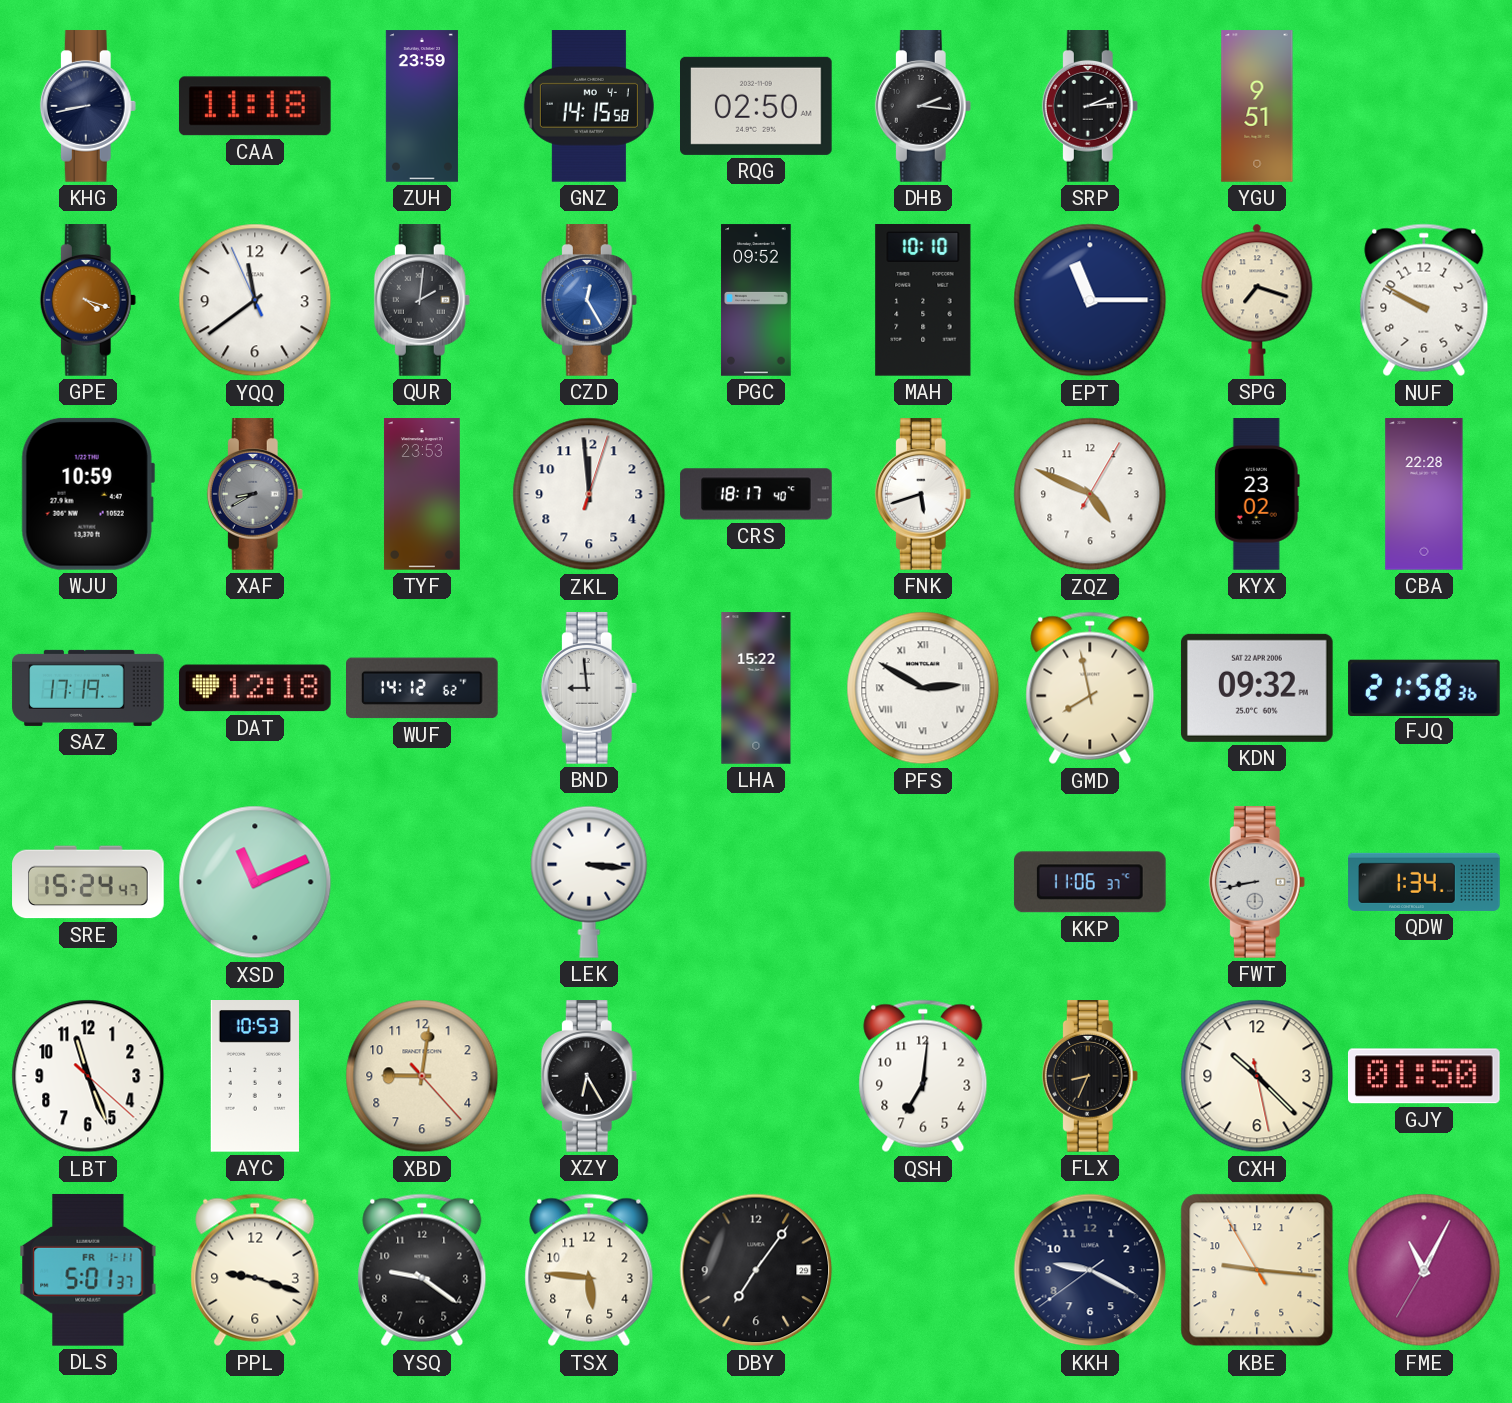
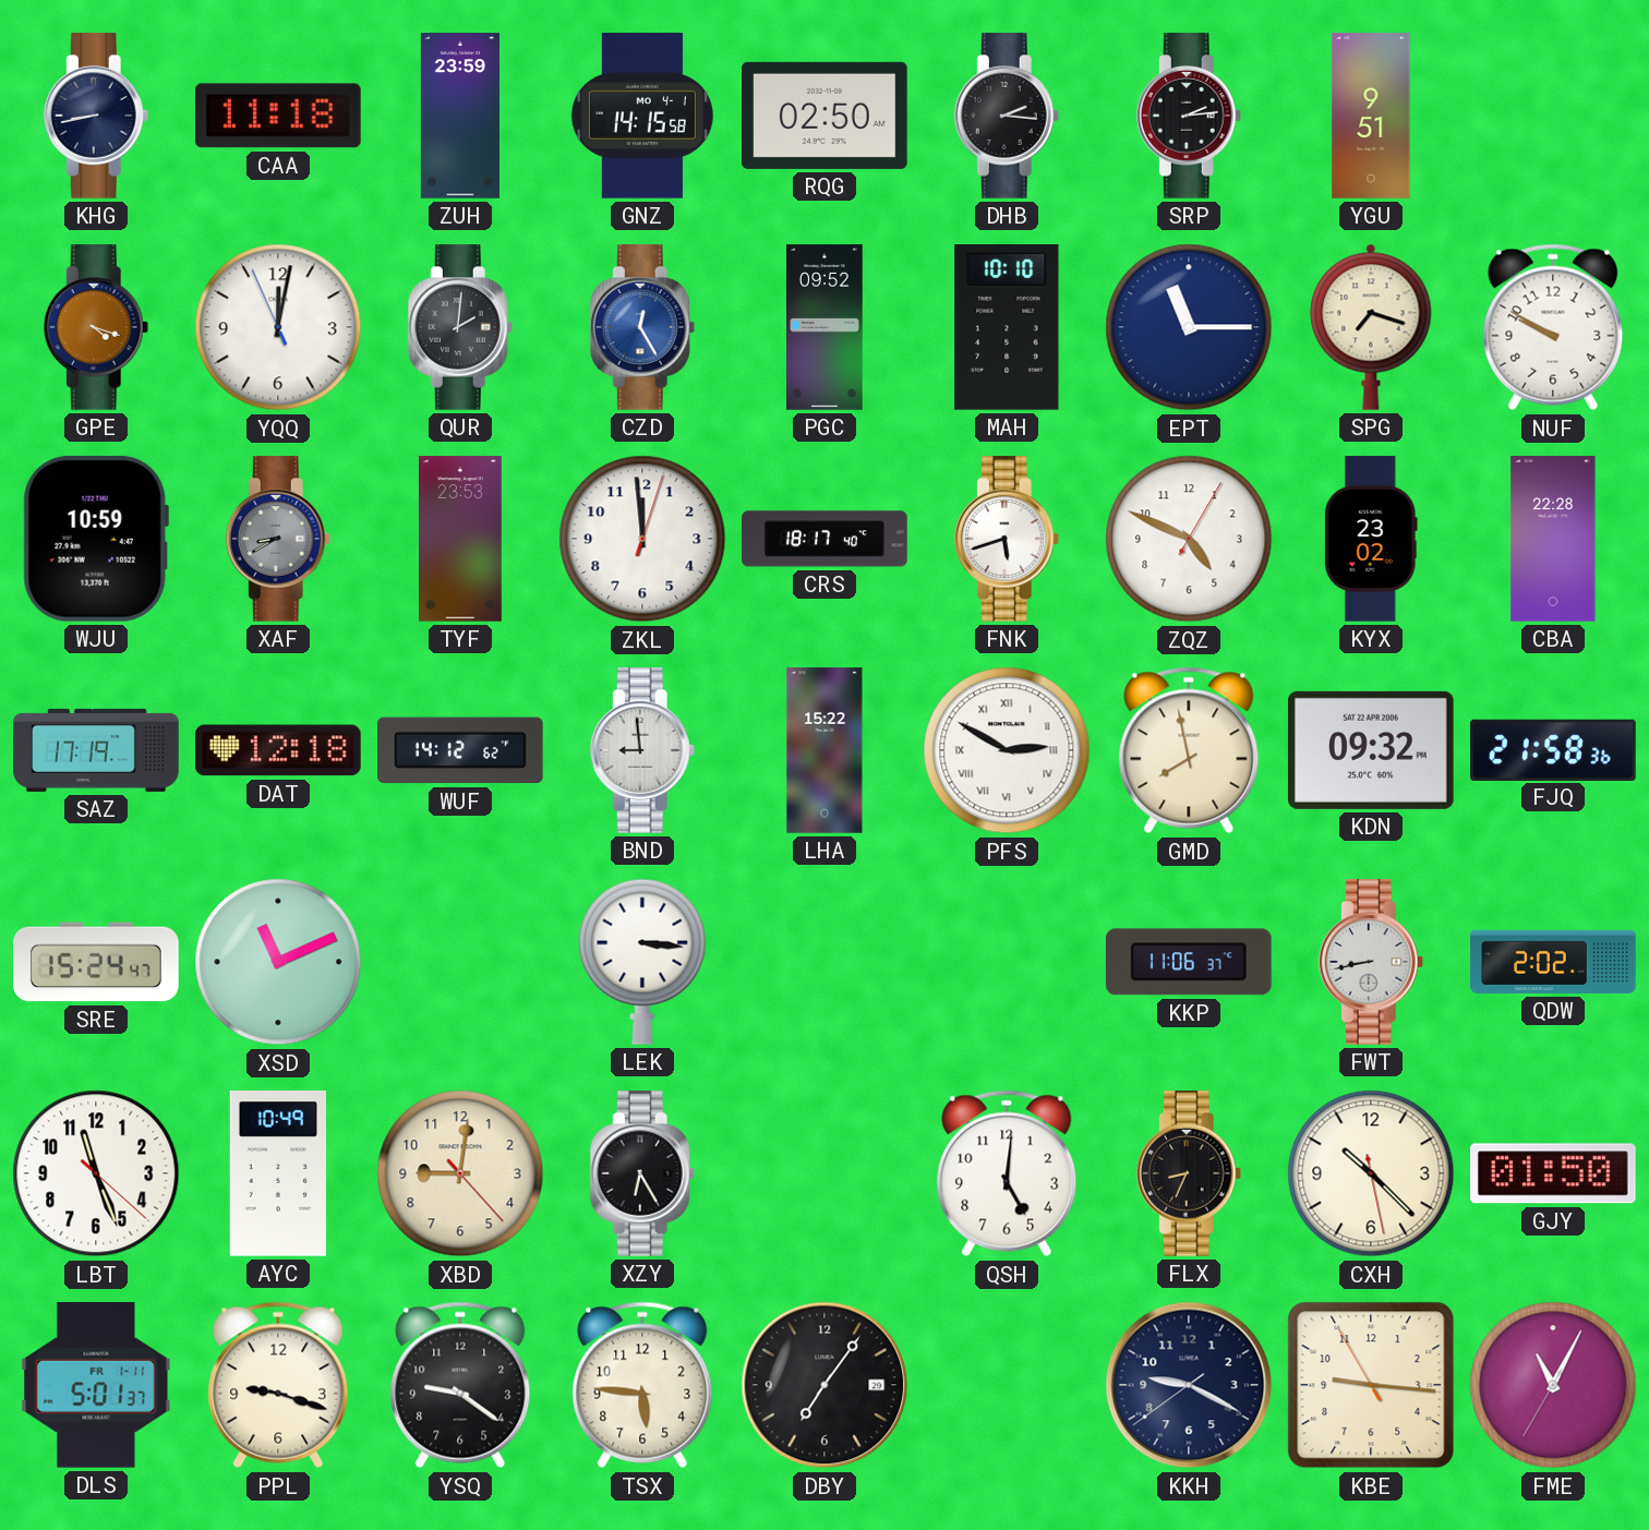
YQQ: 11:38 -> 12:01
QDW: 1:34 -> 2:02
AYC: 10:53 -> 10:49
QSH: 7:01 -> 5:01
